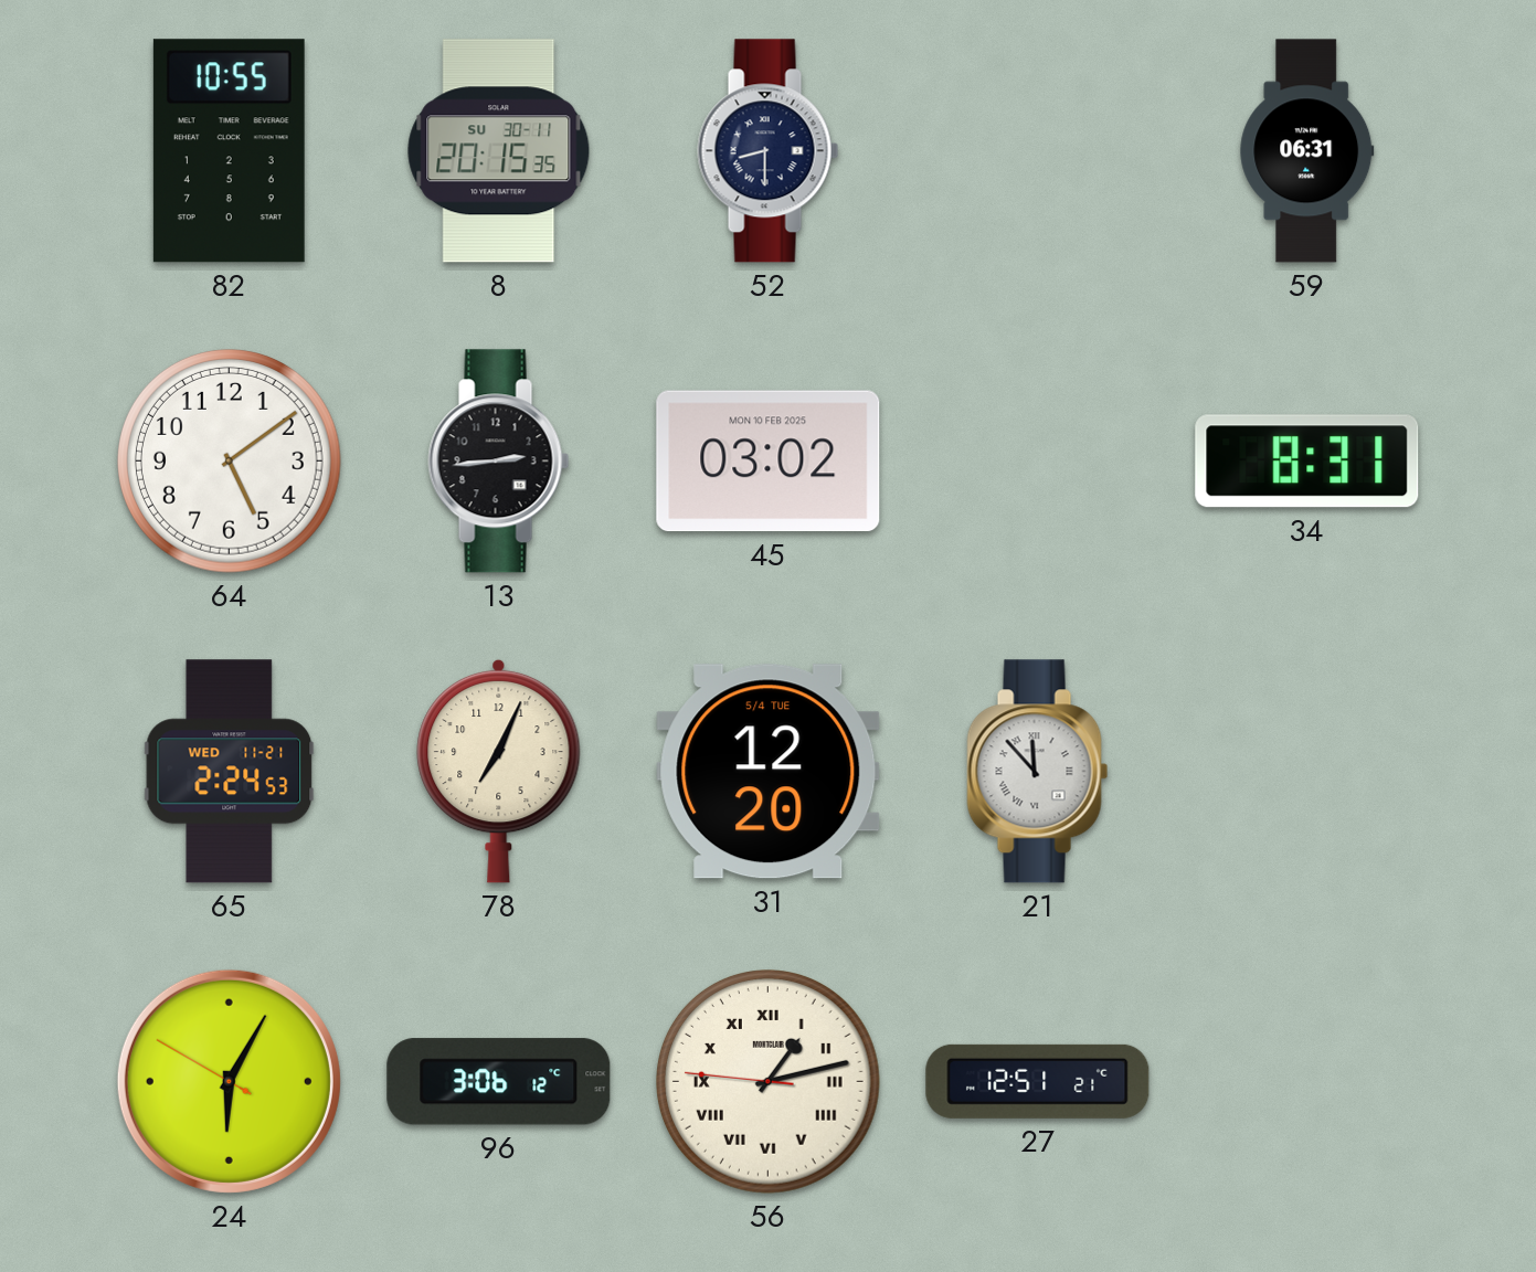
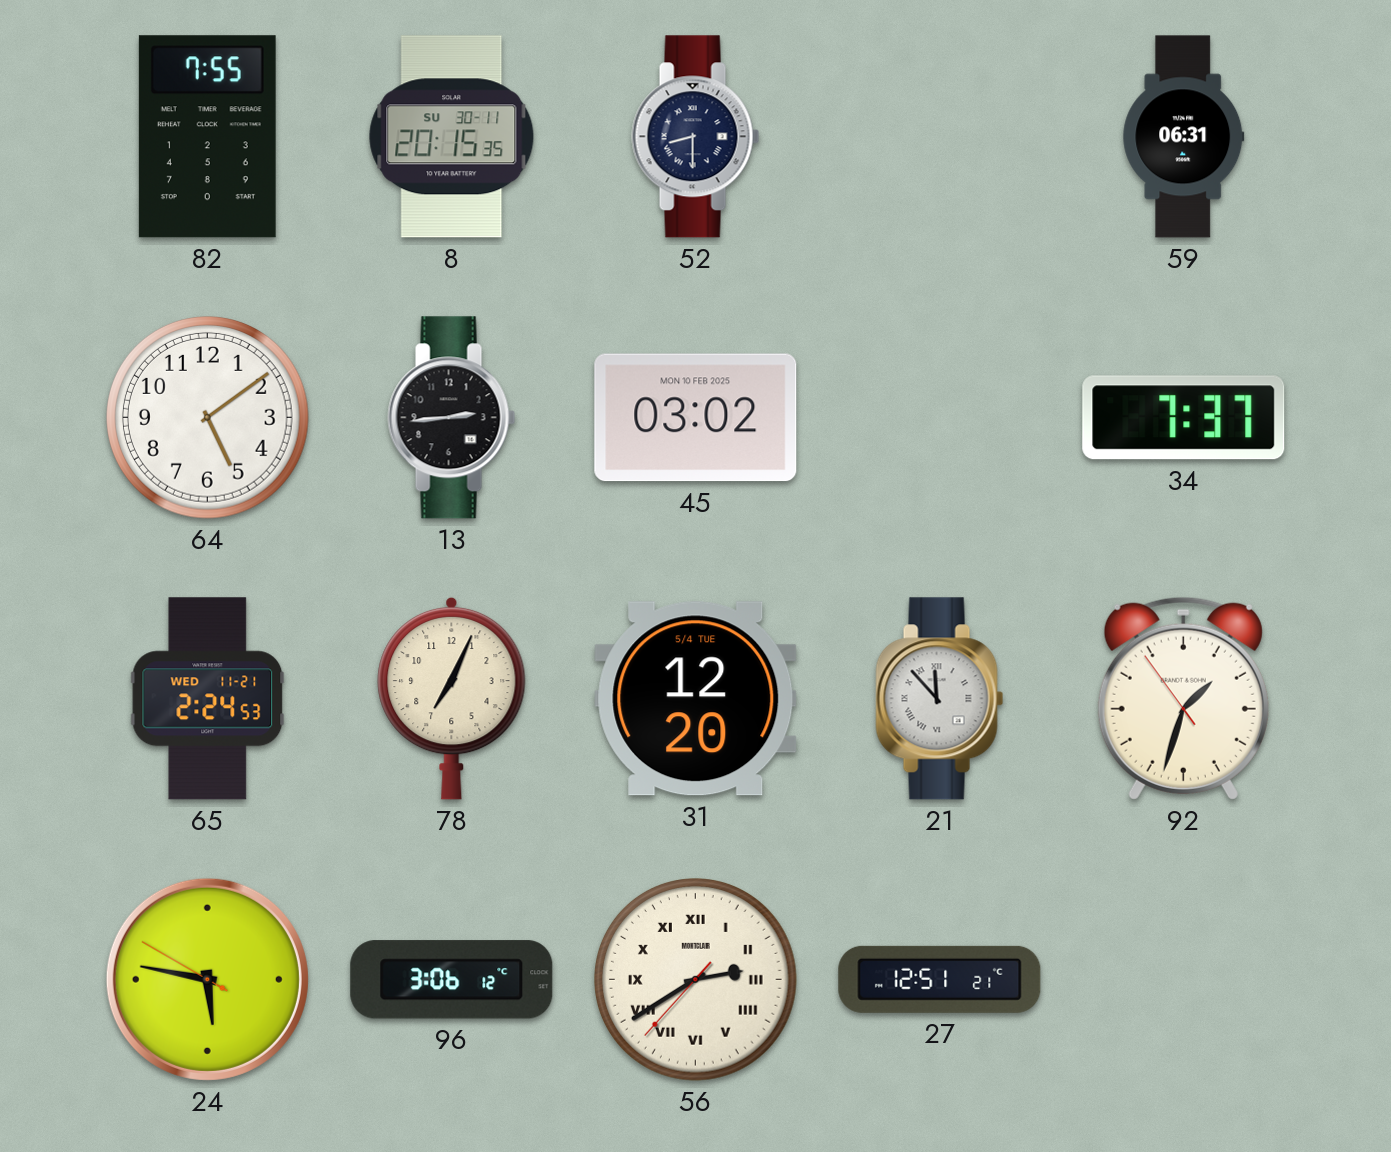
82: 10:55 -> 7:55
34: 8:31 -> 7:37
92: none -> 1:32
24: 6:04 -> 5:46
56: 1:12 -> 2:39
